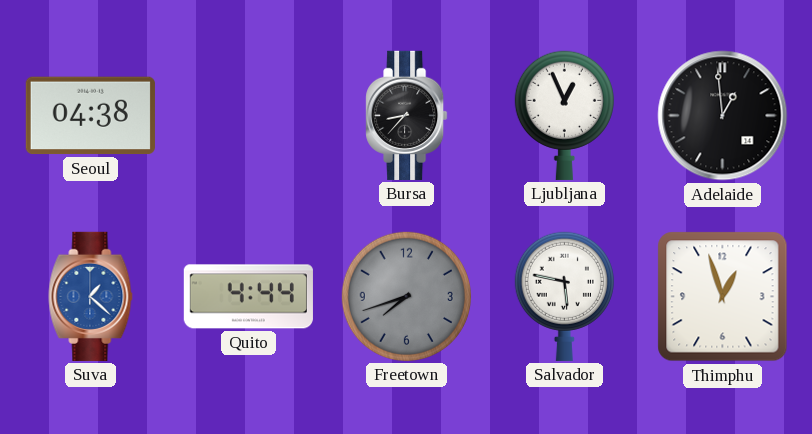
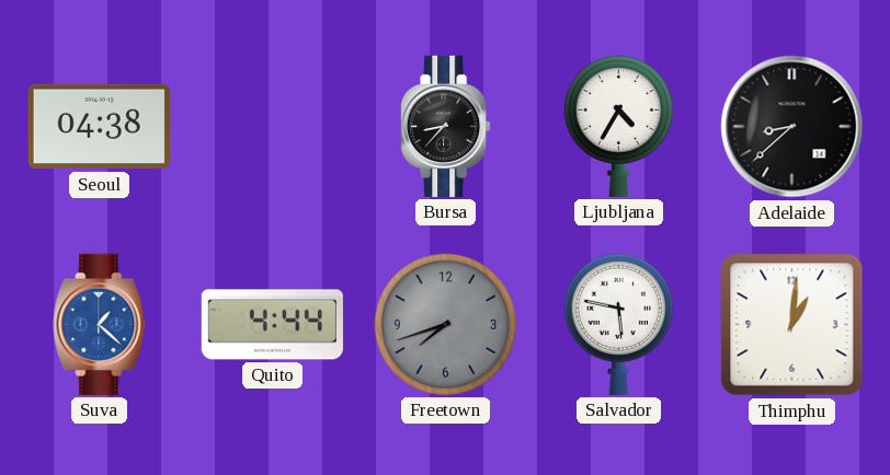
Ljubljana: 12:56 -> 4:35
Adelaide: 12:59 -> 8:38
Thimphu: 12:57 -> 1:01
